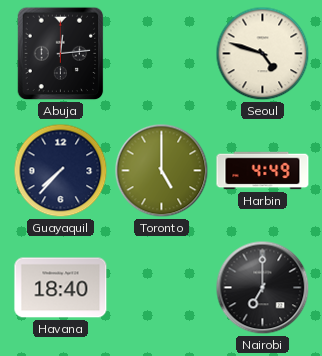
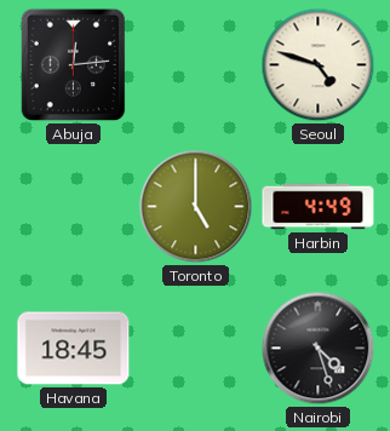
Guayaquil: 7:37 -> none
Havana: 18:40 -> 18:45
Nairobi: 7:00 -> 4:27
